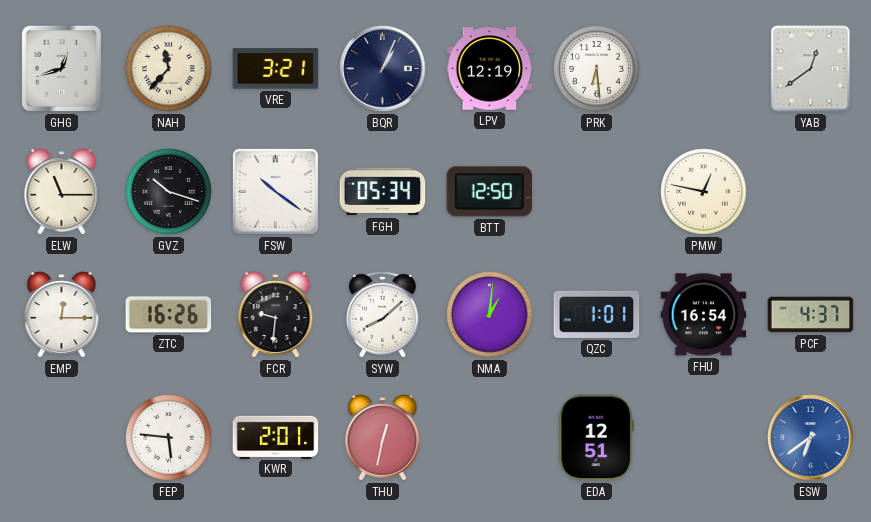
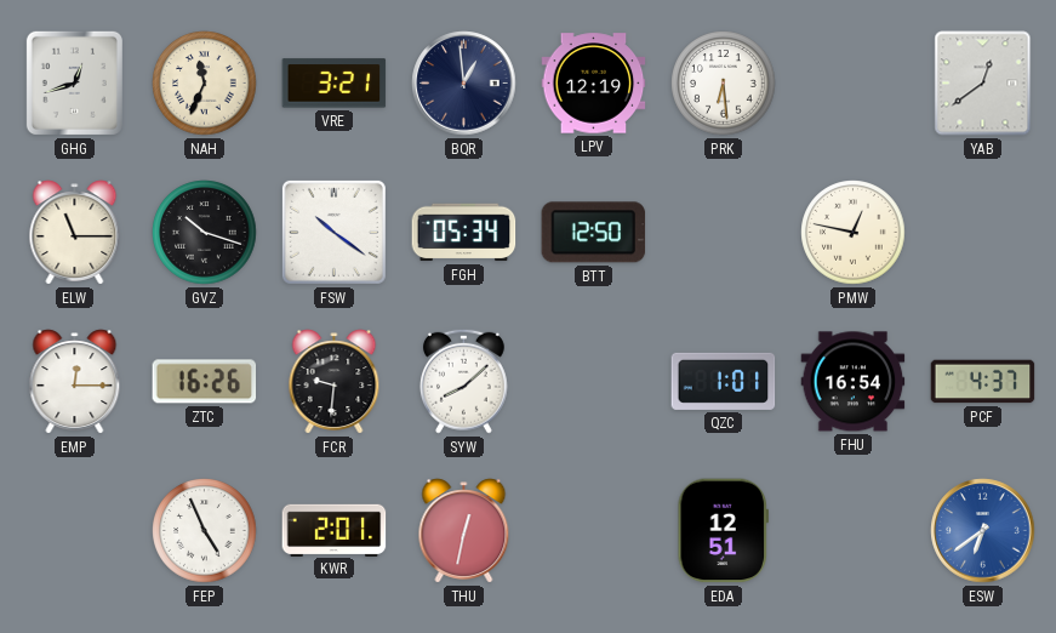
NAH: 11:37 -> 11:34
BQR: 1:04 -> 12:59
NMA: 1:01 -> none
FEP: 5:46 -> 4:56
